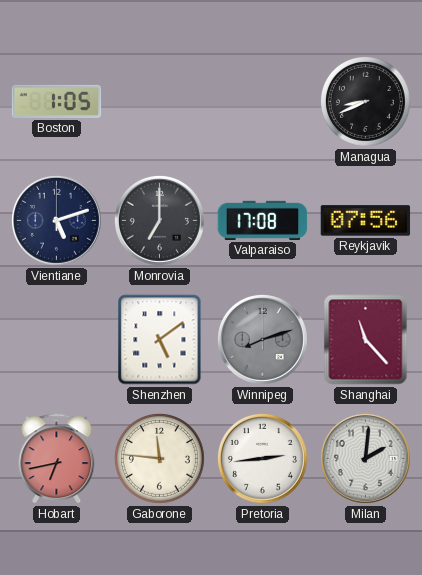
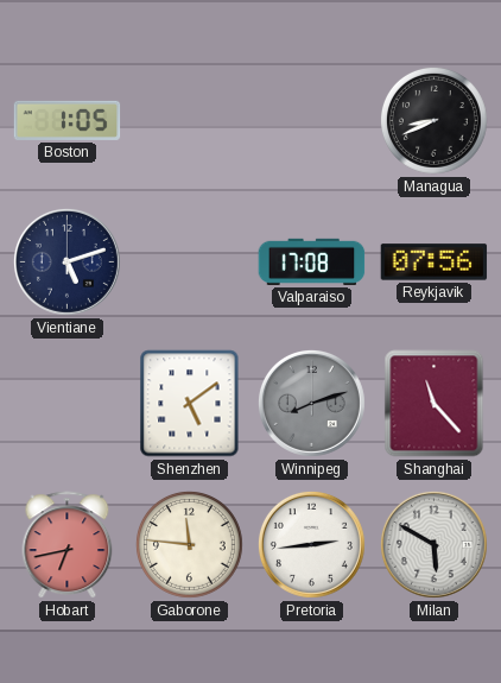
Monrovia: 7:00 -> none
Milan: 2:01 -> 5:50
